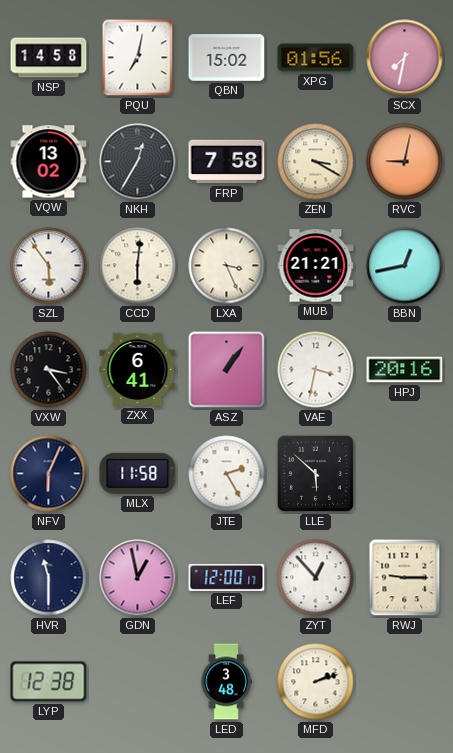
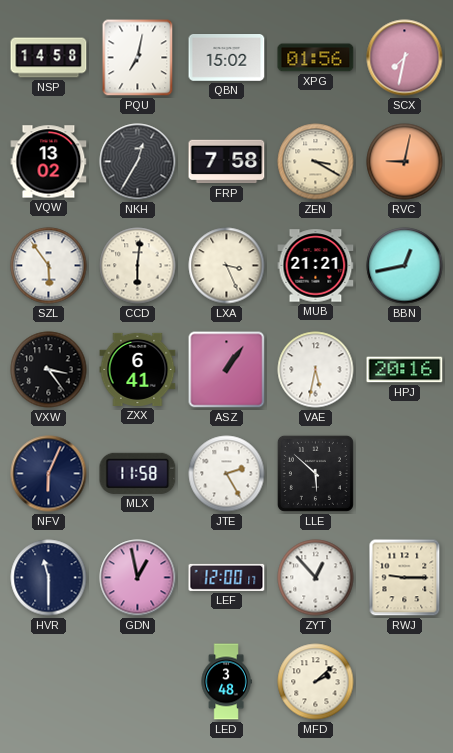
VAE: 3:32 -> 5:32
LYP: 12:38 -> none
MFD: 2:12 -> 2:08
